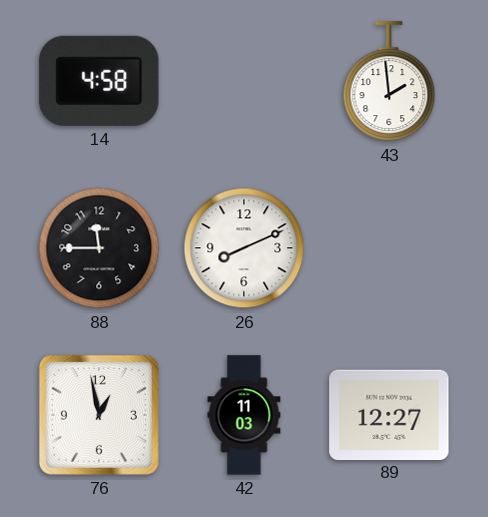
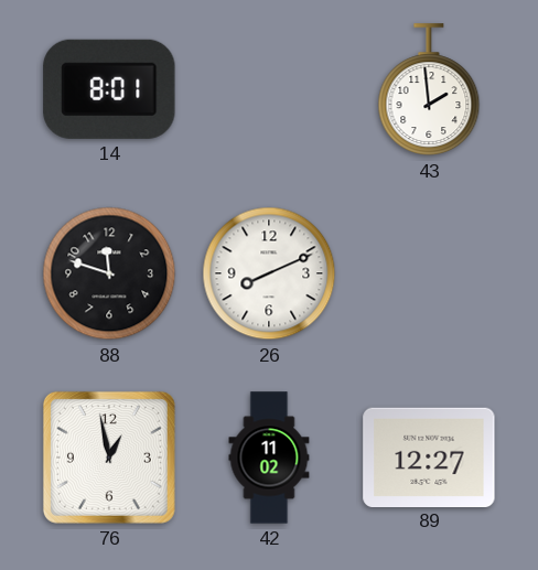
14: 4:58 -> 8:01
88: 11:45 -> 11:48
42: 11:03 -> 11:02
